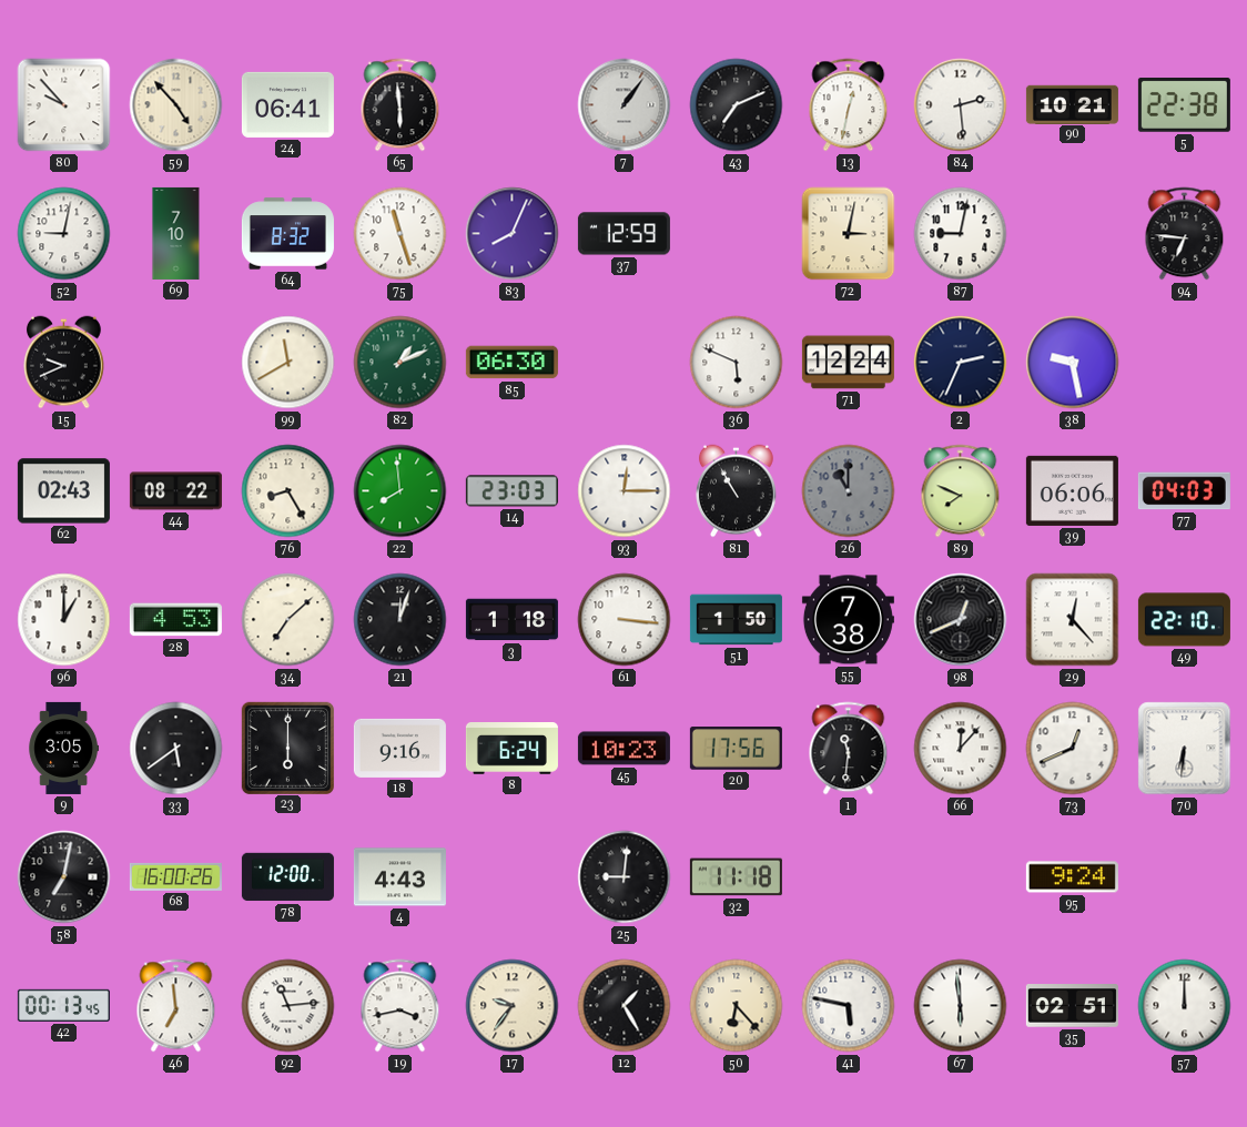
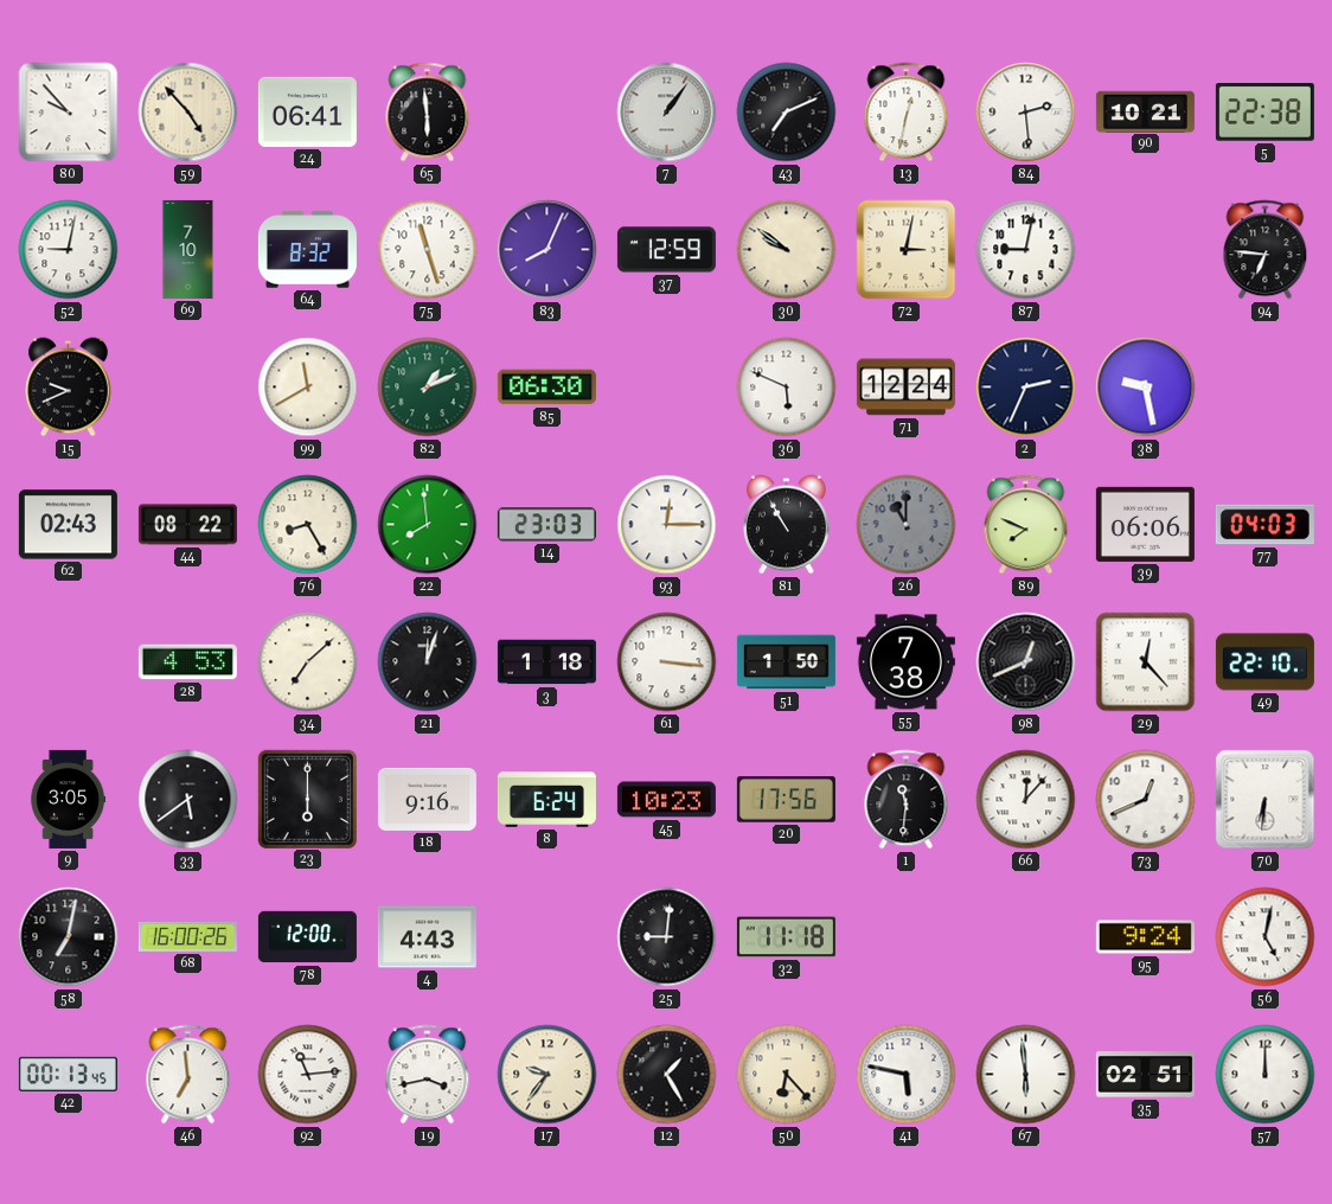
30: none -> 9:51
96: 1:00 -> none
56: none -> 5:02
